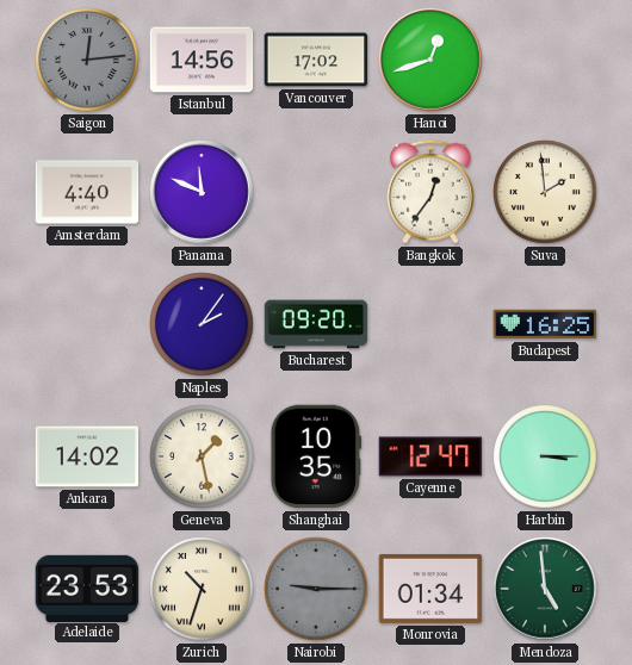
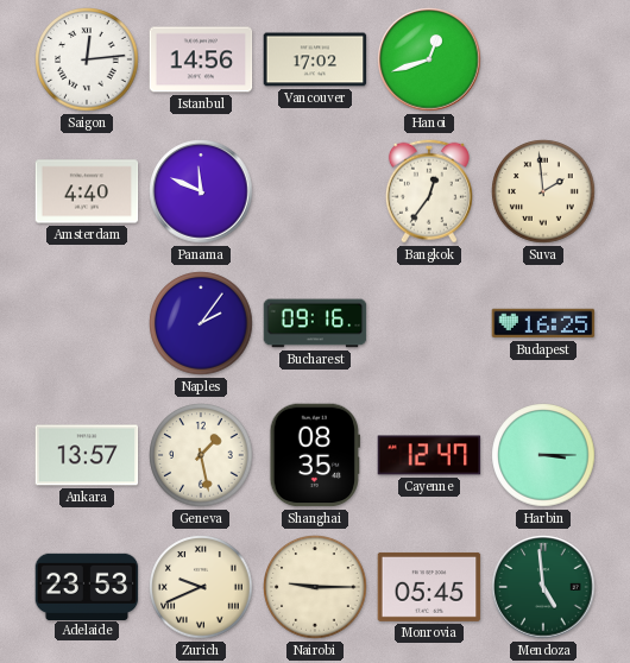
Saigon dial: grey -> white
Bucharest: 09:20 -> 09:16
Ankara: 14:02 -> 13:57
Shanghai: 10:35 -> 08:35
Zurich: 10:33 -> 9:41
Nairobi dial: grey -> cream
Monrovia: 01:34 -> 05:45
